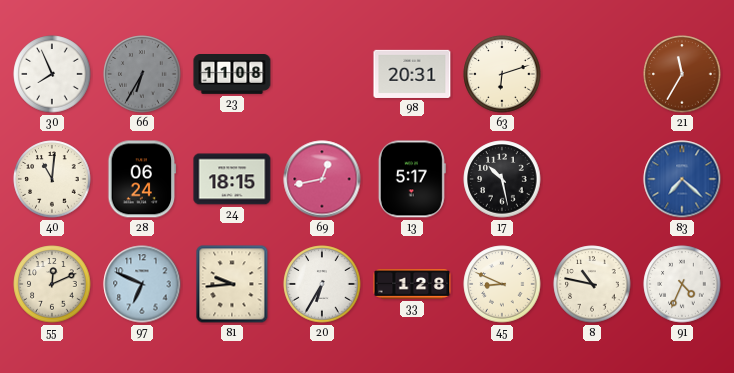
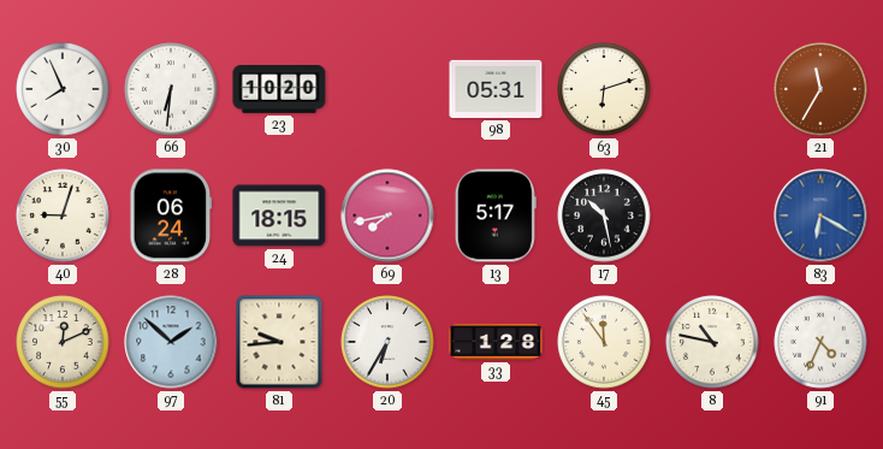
66: 6:35 -> 6:31
66 dial: grey -> white
23: 11:08 -> 10:20
98: 20:31 -> 05:31
40: 11:01 -> 9:03
69: 12:43 -> 7:43
83: 7:22 -> 6:20
97: 6:49 -> 1:52
45: 8:49 -> 11:54
